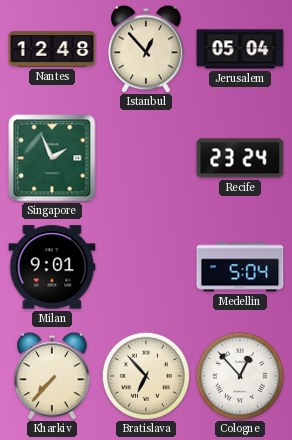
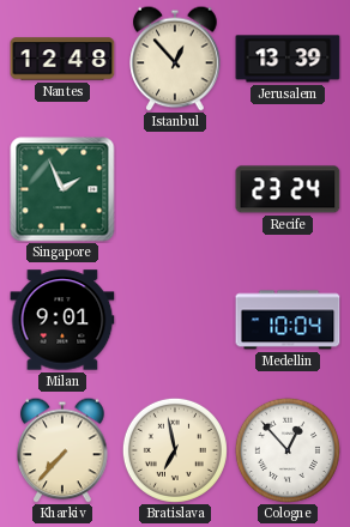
Jerusalem: 05:04 -> 13:39
Medellin: 5:04 -> 10:04
Bratislava: 6:53 -> 6:58
